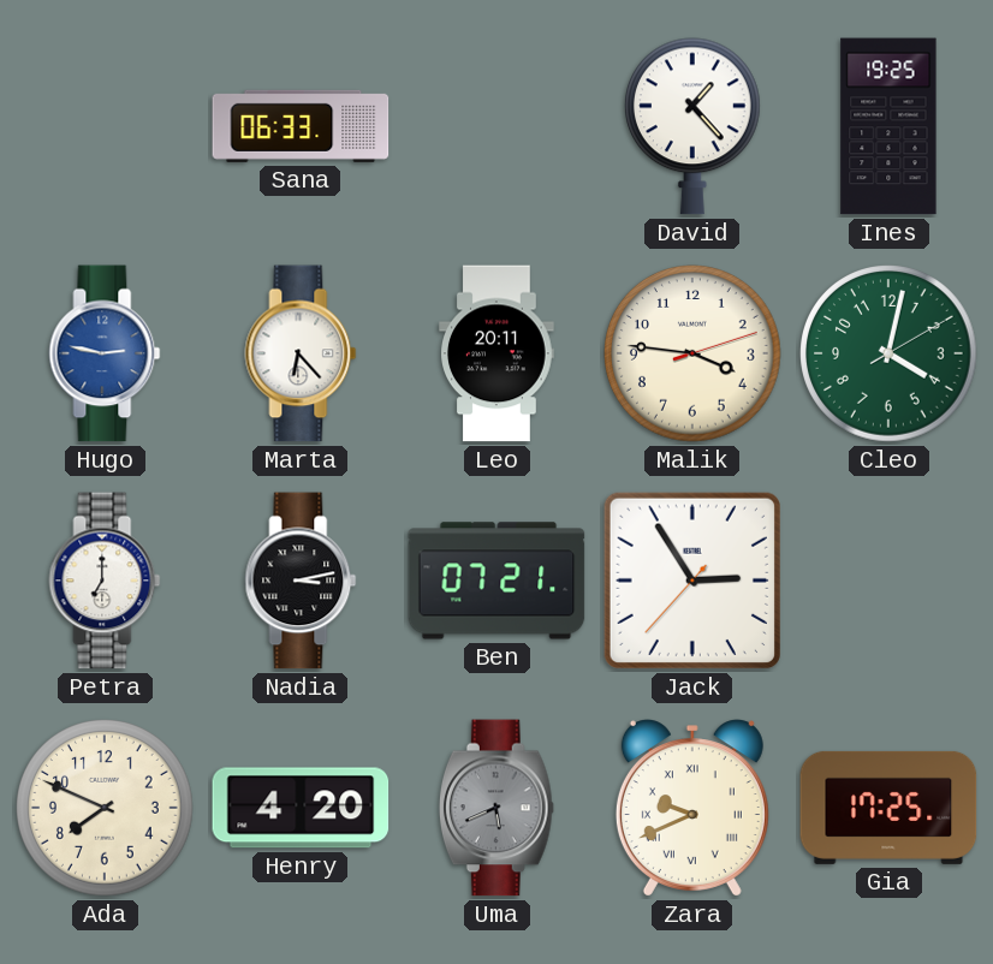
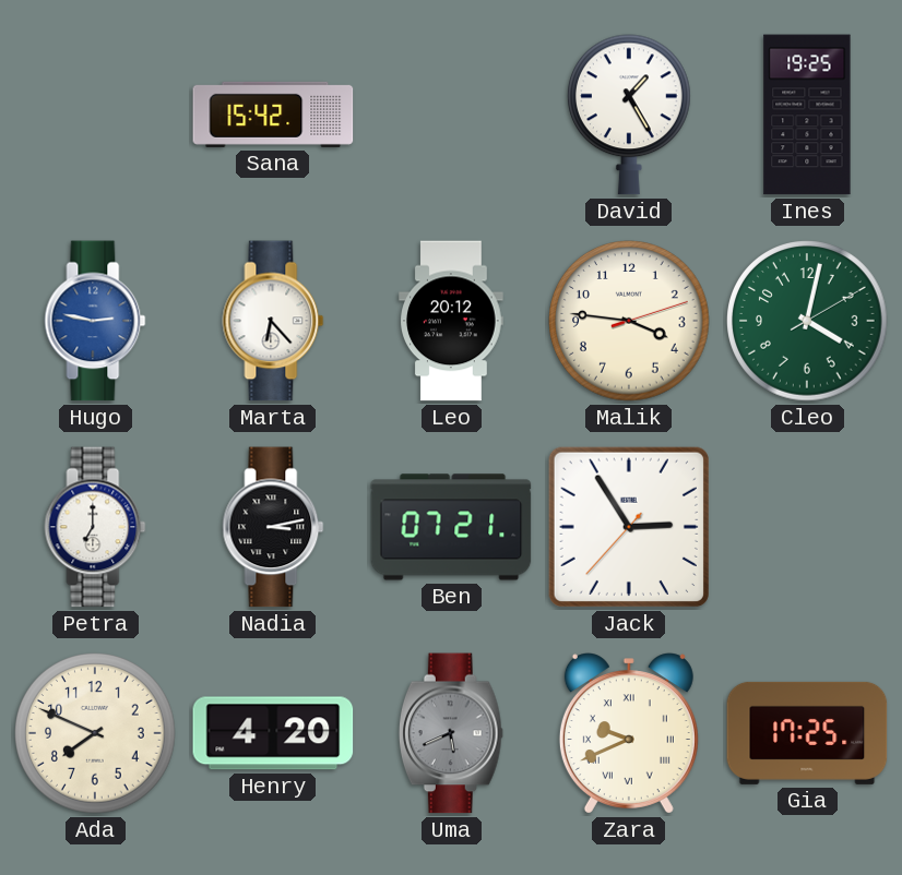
Sana: 06:33 -> 15:42
David: 1:23 -> 1:25
Leo: 20:11 -> 20:12
